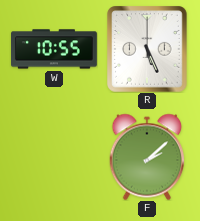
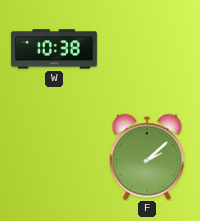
W: 10:55 -> 10:38
R: 5:26 -> none
